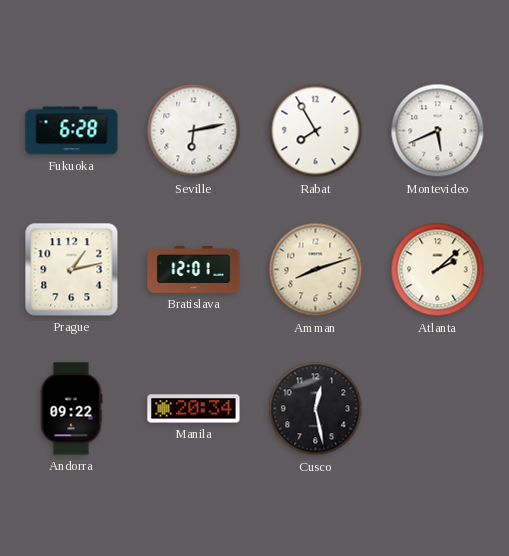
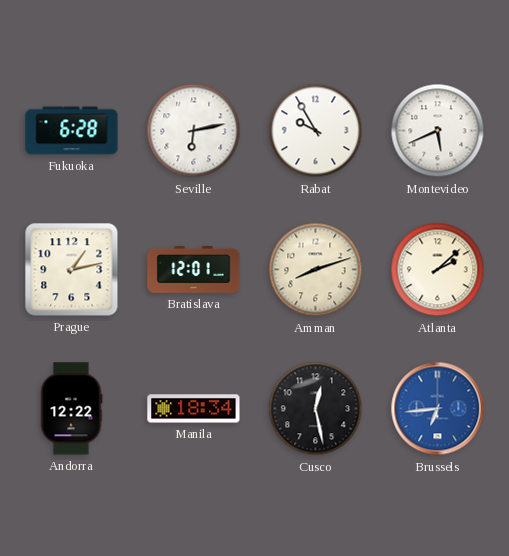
Rabat: 7:55 -> 9:55
Andorra: 09:22 -> 12:22
Manila: 20:34 -> 18:34
Brussels: none -> 6:44
